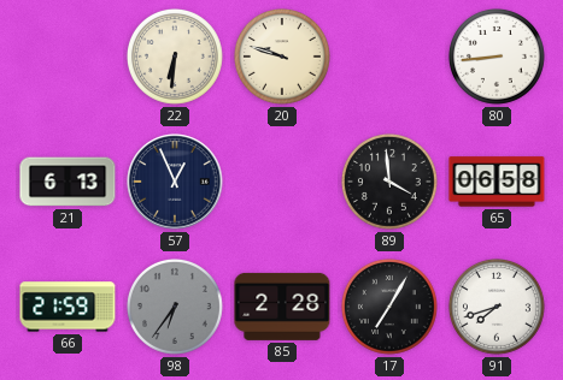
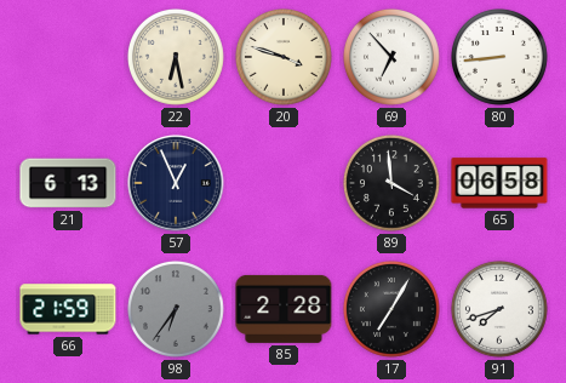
22: 6:31 -> 6:28
20: 9:48 -> 3:48
69: none -> 6:53
